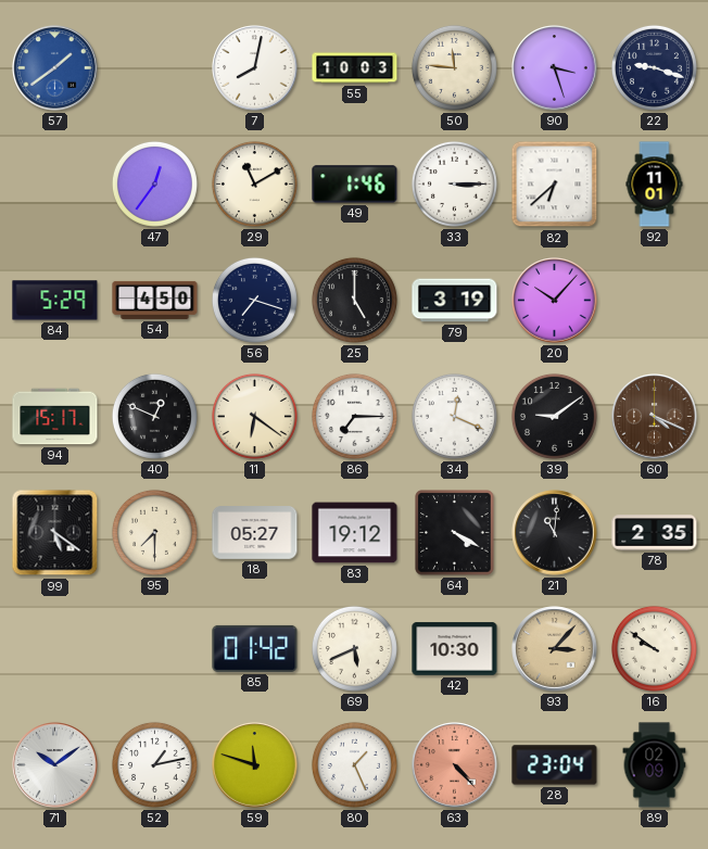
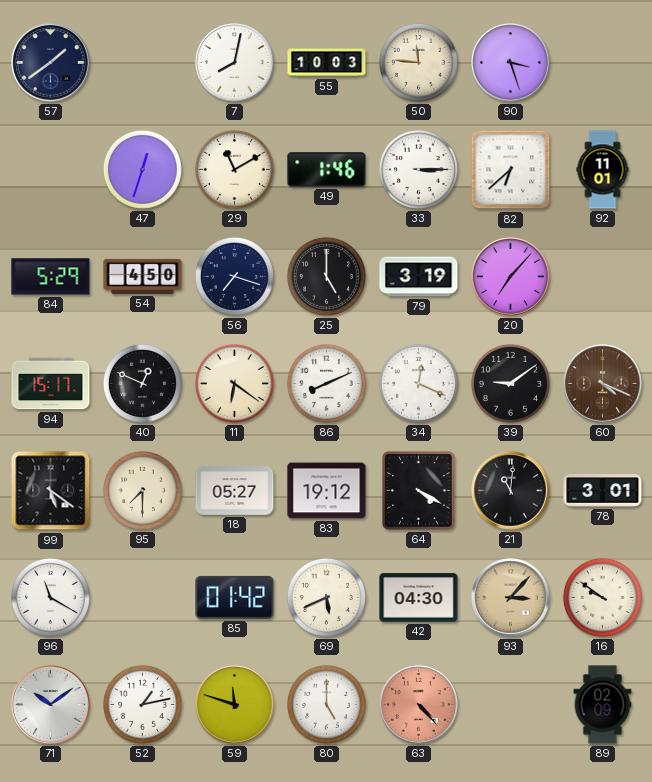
57 dial: blue -> navy
22: 9:18 -> none
47: 12:36 -> 12:33
20: 10:07 -> 7:07
86: 7:15 -> 8:11
78: 2:35 -> 3:01
96: none -> 11:20
42: 10:30 -> 04:30
80: 1:26 -> 5:00
28: 23:04 -> none
